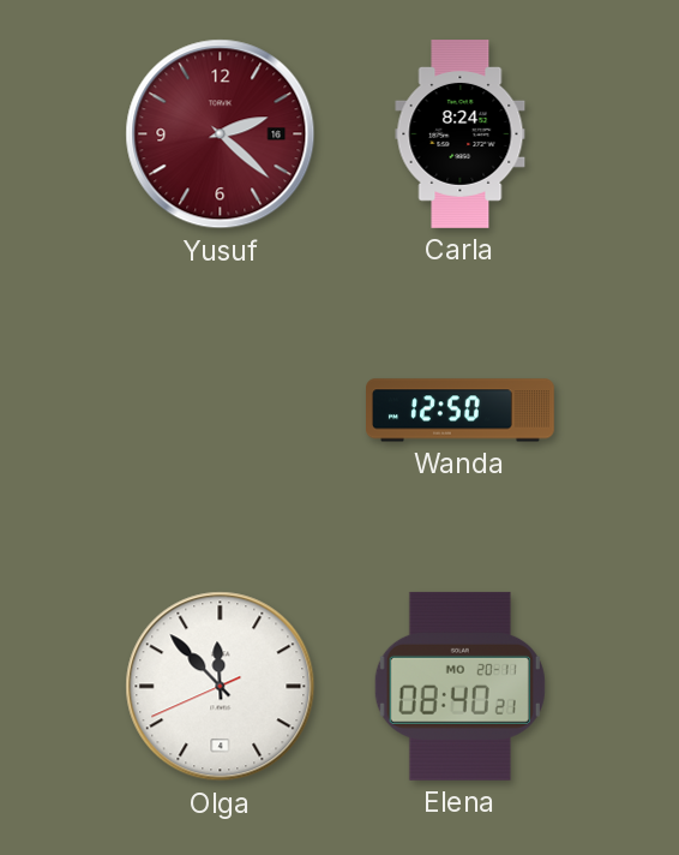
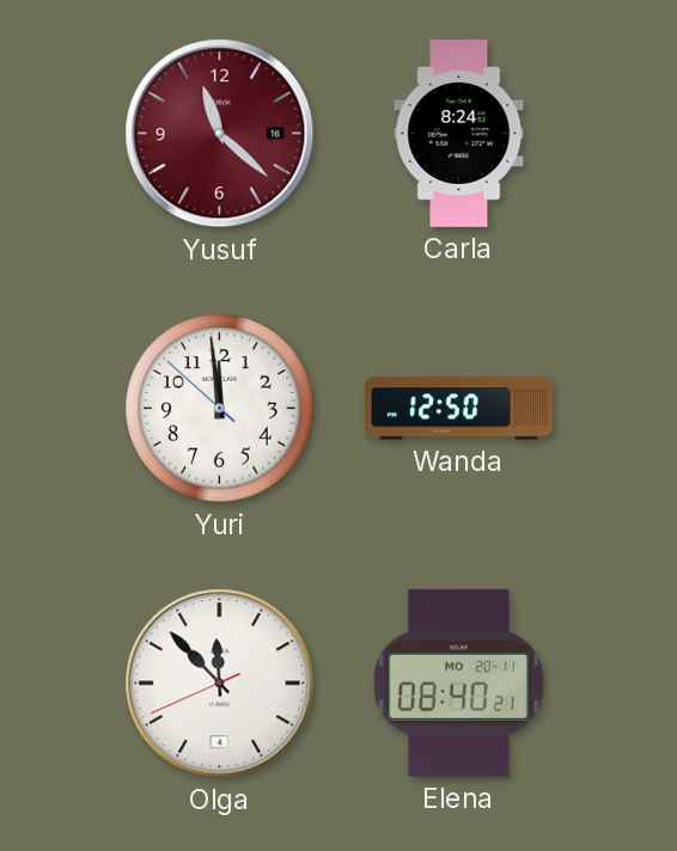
Yusuf: 2:22 -> 11:22
Yuri: none -> 11:58
